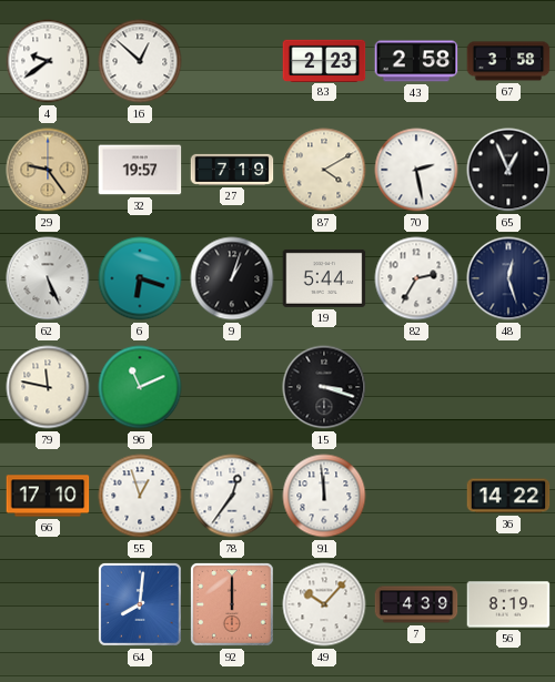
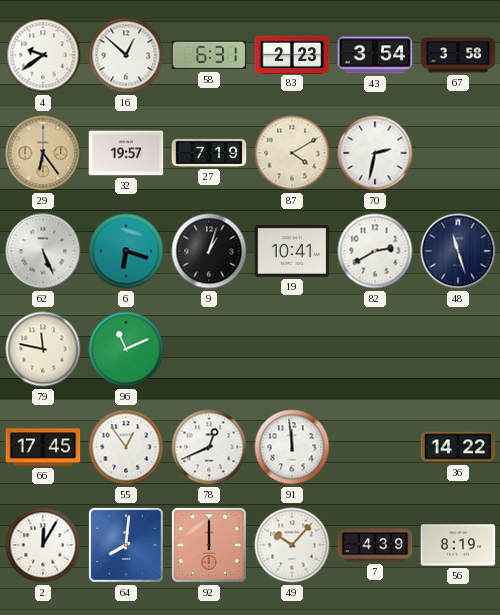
58: none -> 6:31
43: 2:58 -> 3:54
29: 9:24 -> 6:24
70: 2:28 -> 2:32
65: 12:56 -> none
19: 5:44 -> 10:41
82: 2:35 -> 2:40
48: 12:27 -> 11:27
15: 3:18 -> none
66: 17:10 -> 17:45
55: 12:57 -> 12:54
78: 12:36 -> 12:41
2: none -> 12:05
